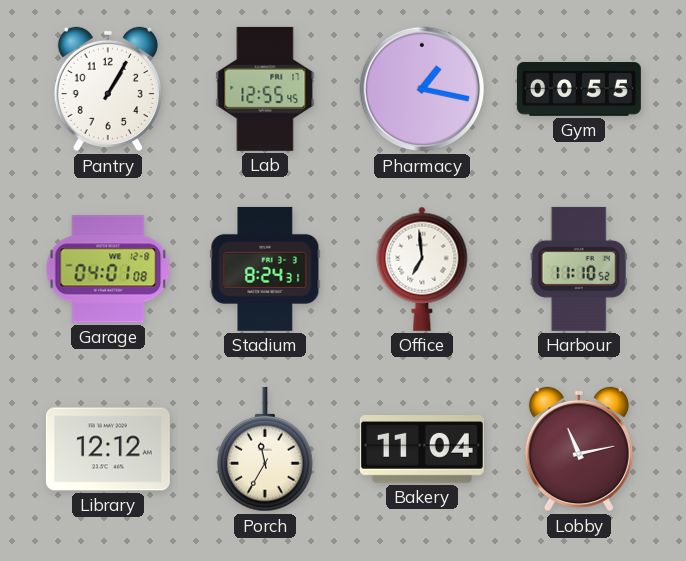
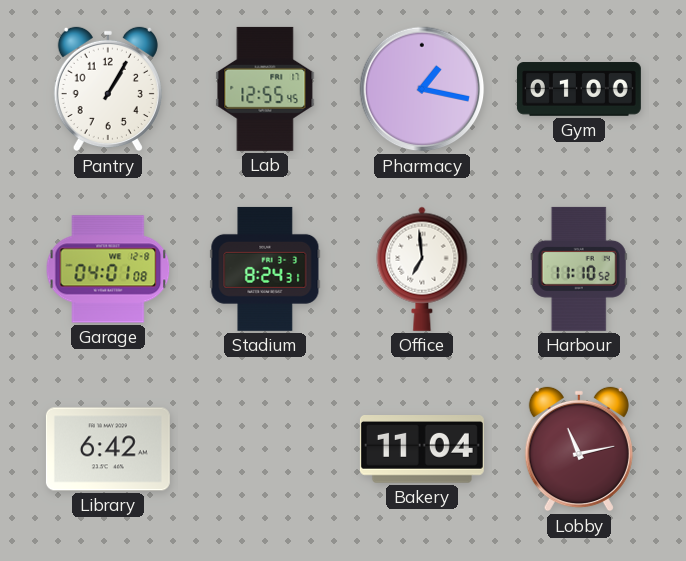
Gym: 00:55 -> 01:00
Library: 12:12 -> 6:42
Porch: 11:35 -> none
